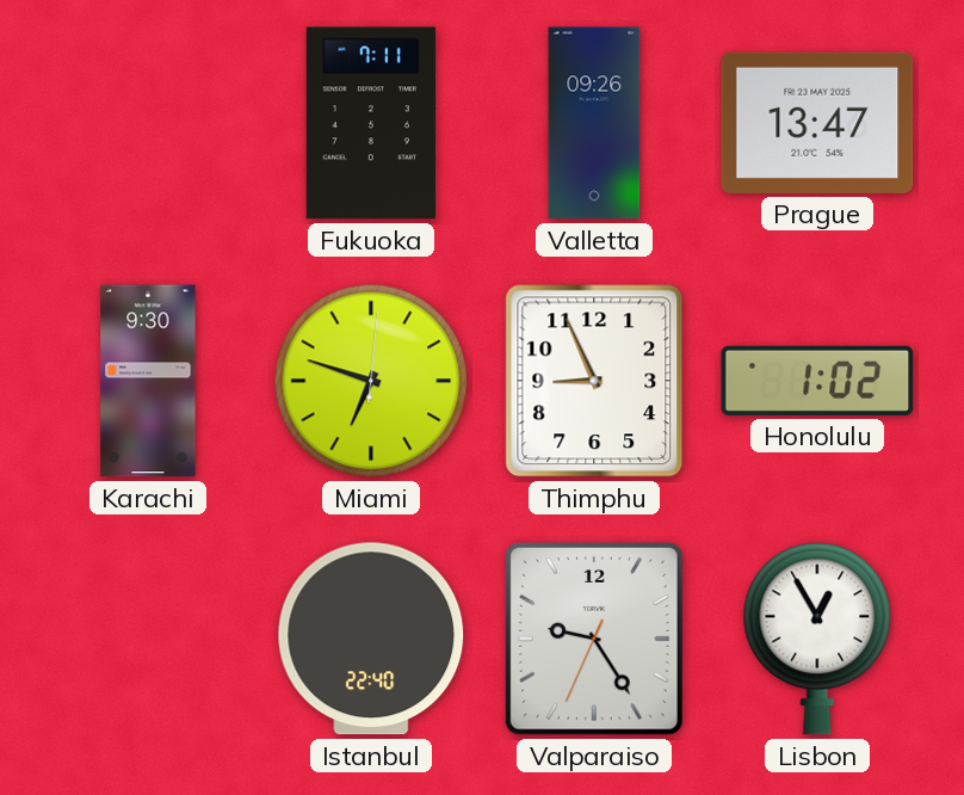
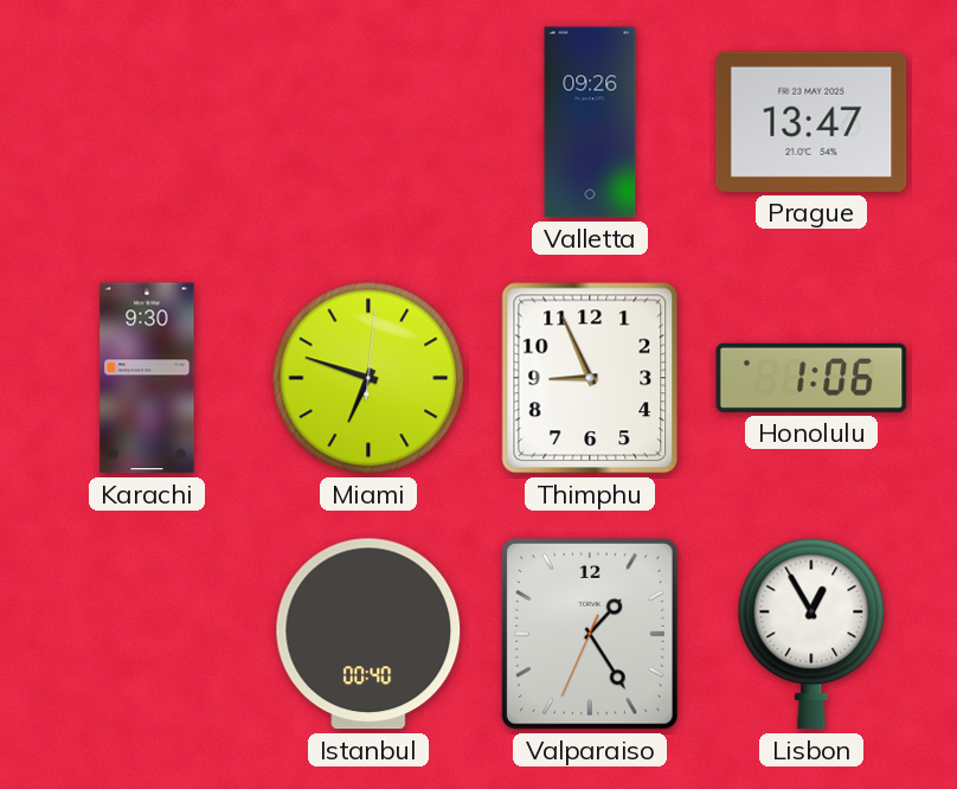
Fukuoka: 7:11 -> none
Honolulu: 1:02 -> 1:06
Istanbul: 22:40 -> 00:40
Valparaiso: 9:24 -> 1:24
